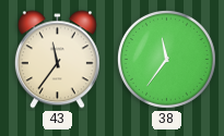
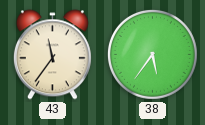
38: 11:36 -> 5:36
